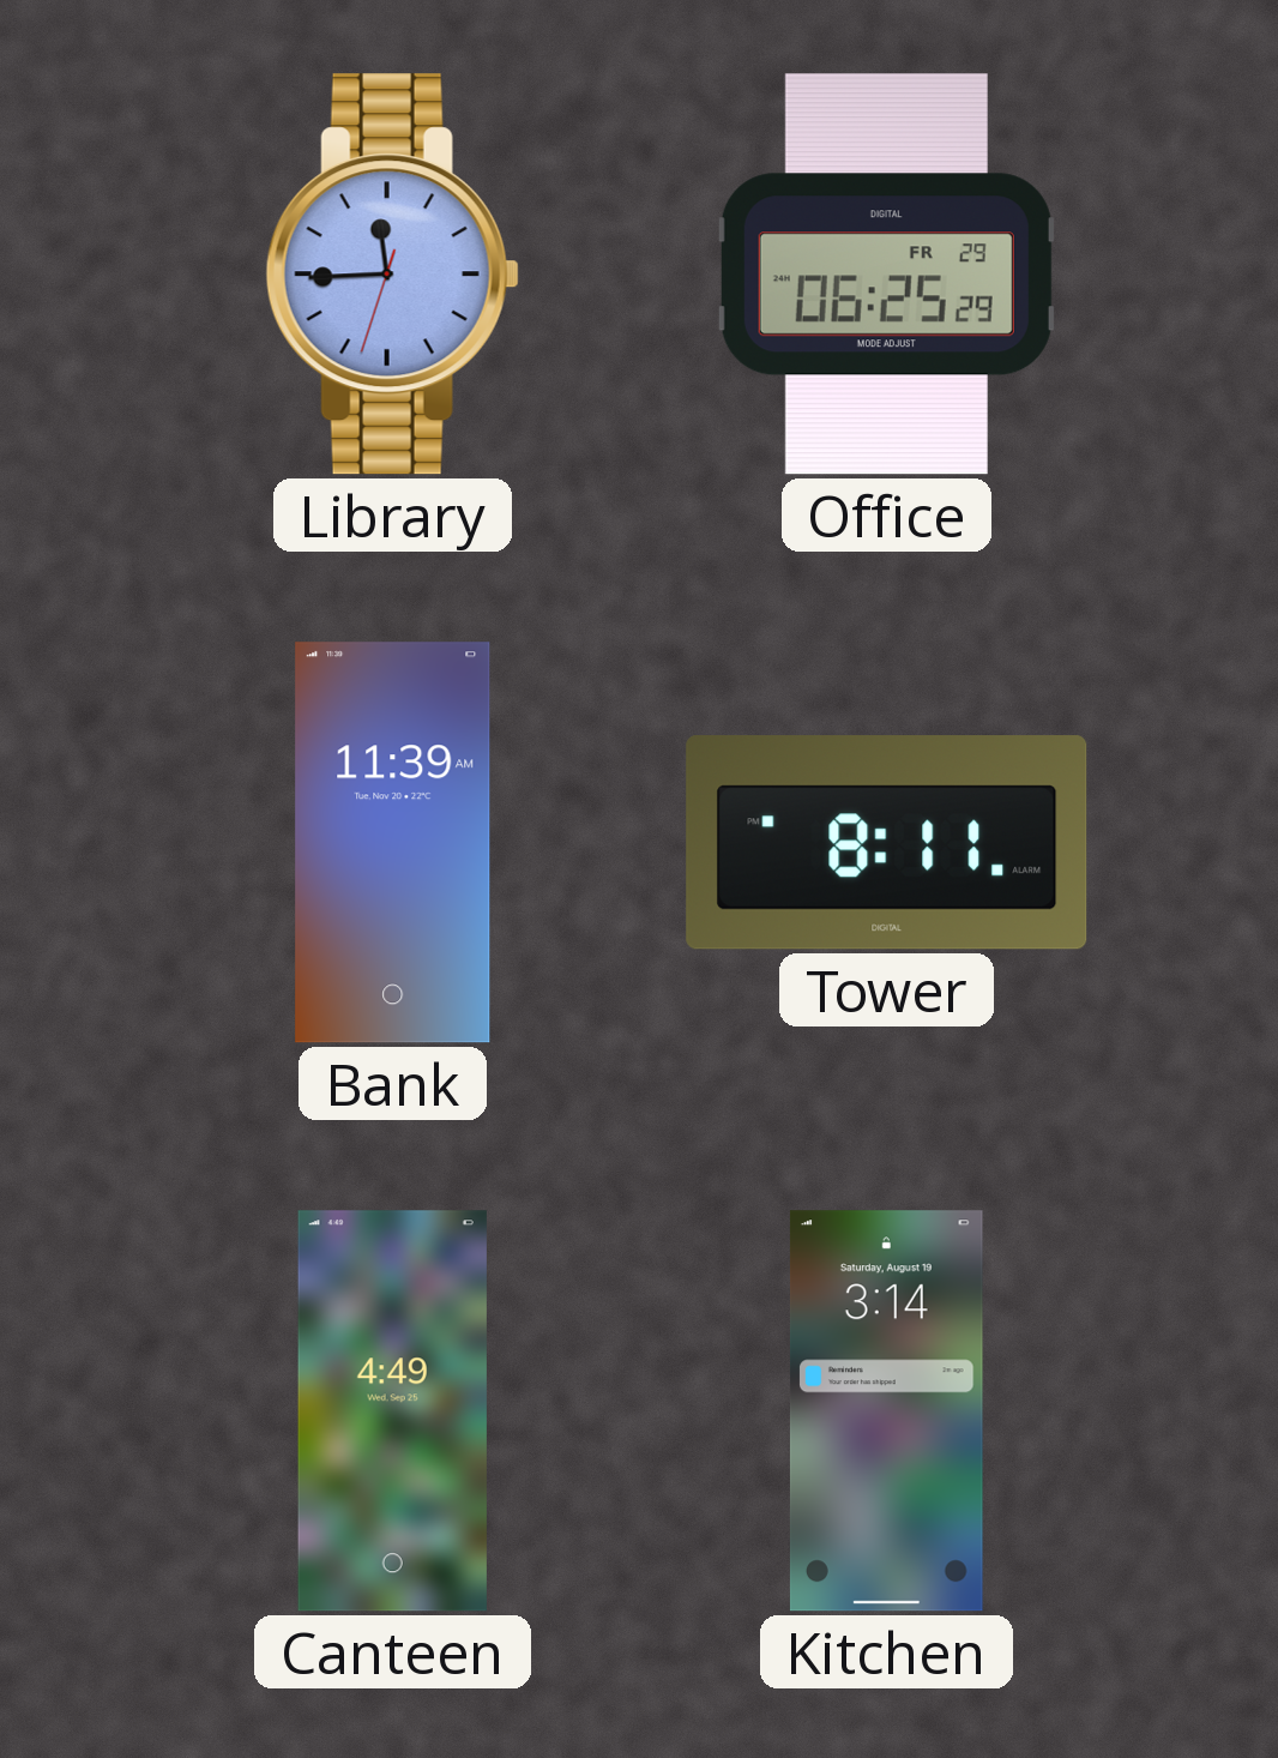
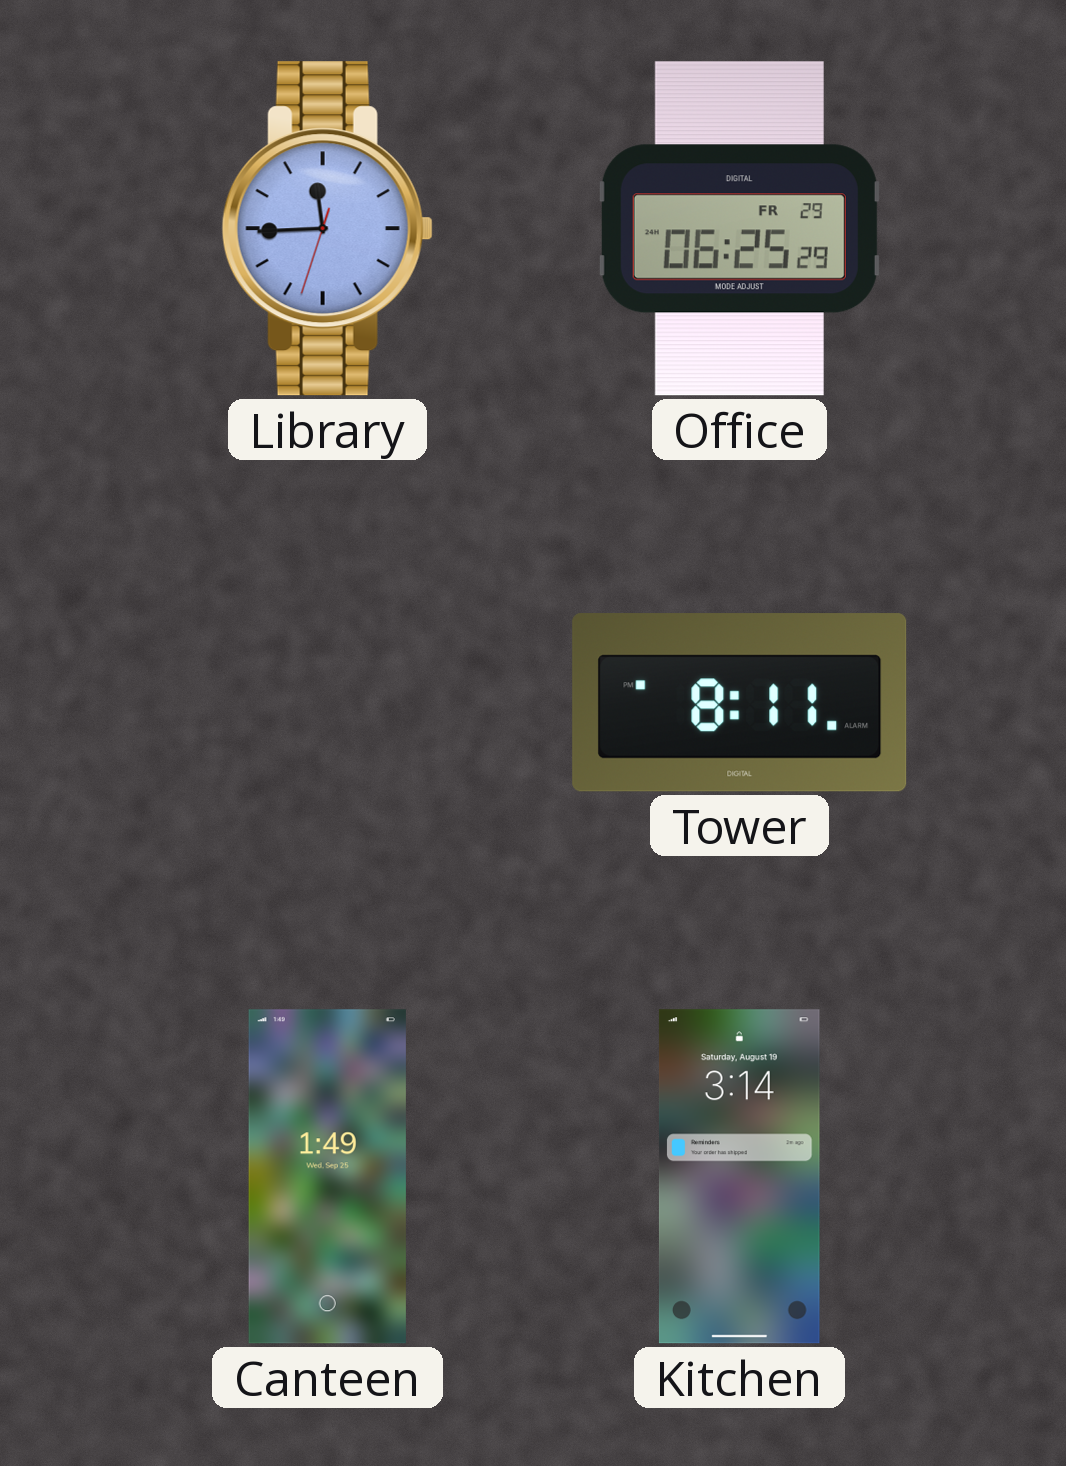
Bank: 11:39 -> none
Canteen: 4:49 -> 1:49
